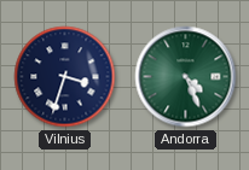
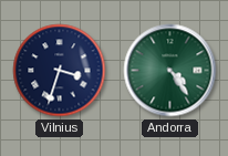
Andorra: 4:26 -> 4:24
